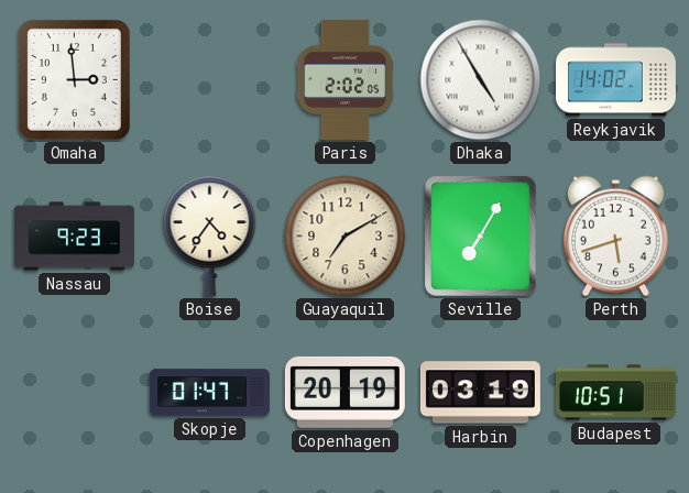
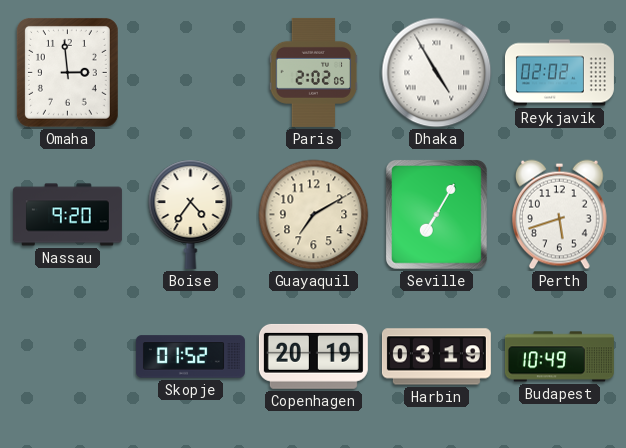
Reykjavik: 14:02 -> 02:02
Nassau: 9:23 -> 9:20
Skopje: 01:47 -> 01:52
Budapest: 10:51 -> 10:49
